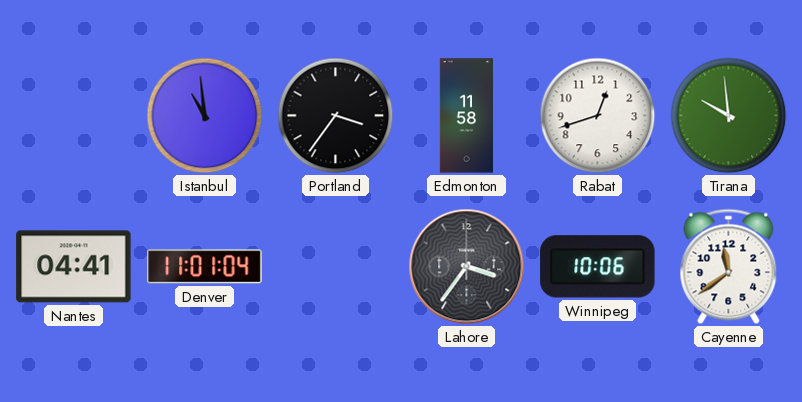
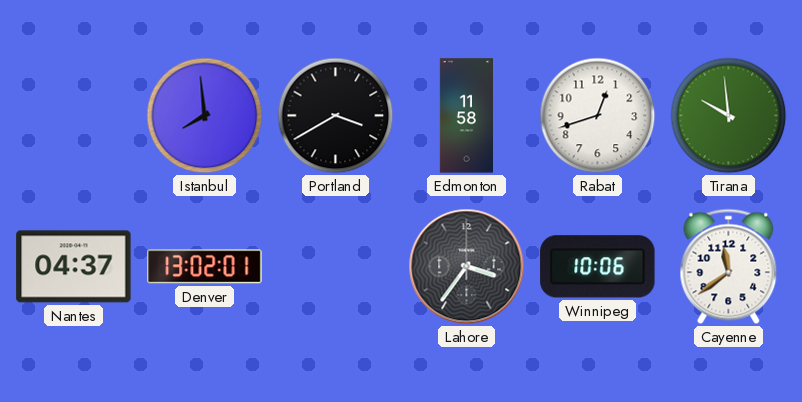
Istanbul: 10:59 -> 7:59
Portland: 3:36 -> 3:40
Nantes: 04:41 -> 04:37
Denver: 11:01 -> 13:02
